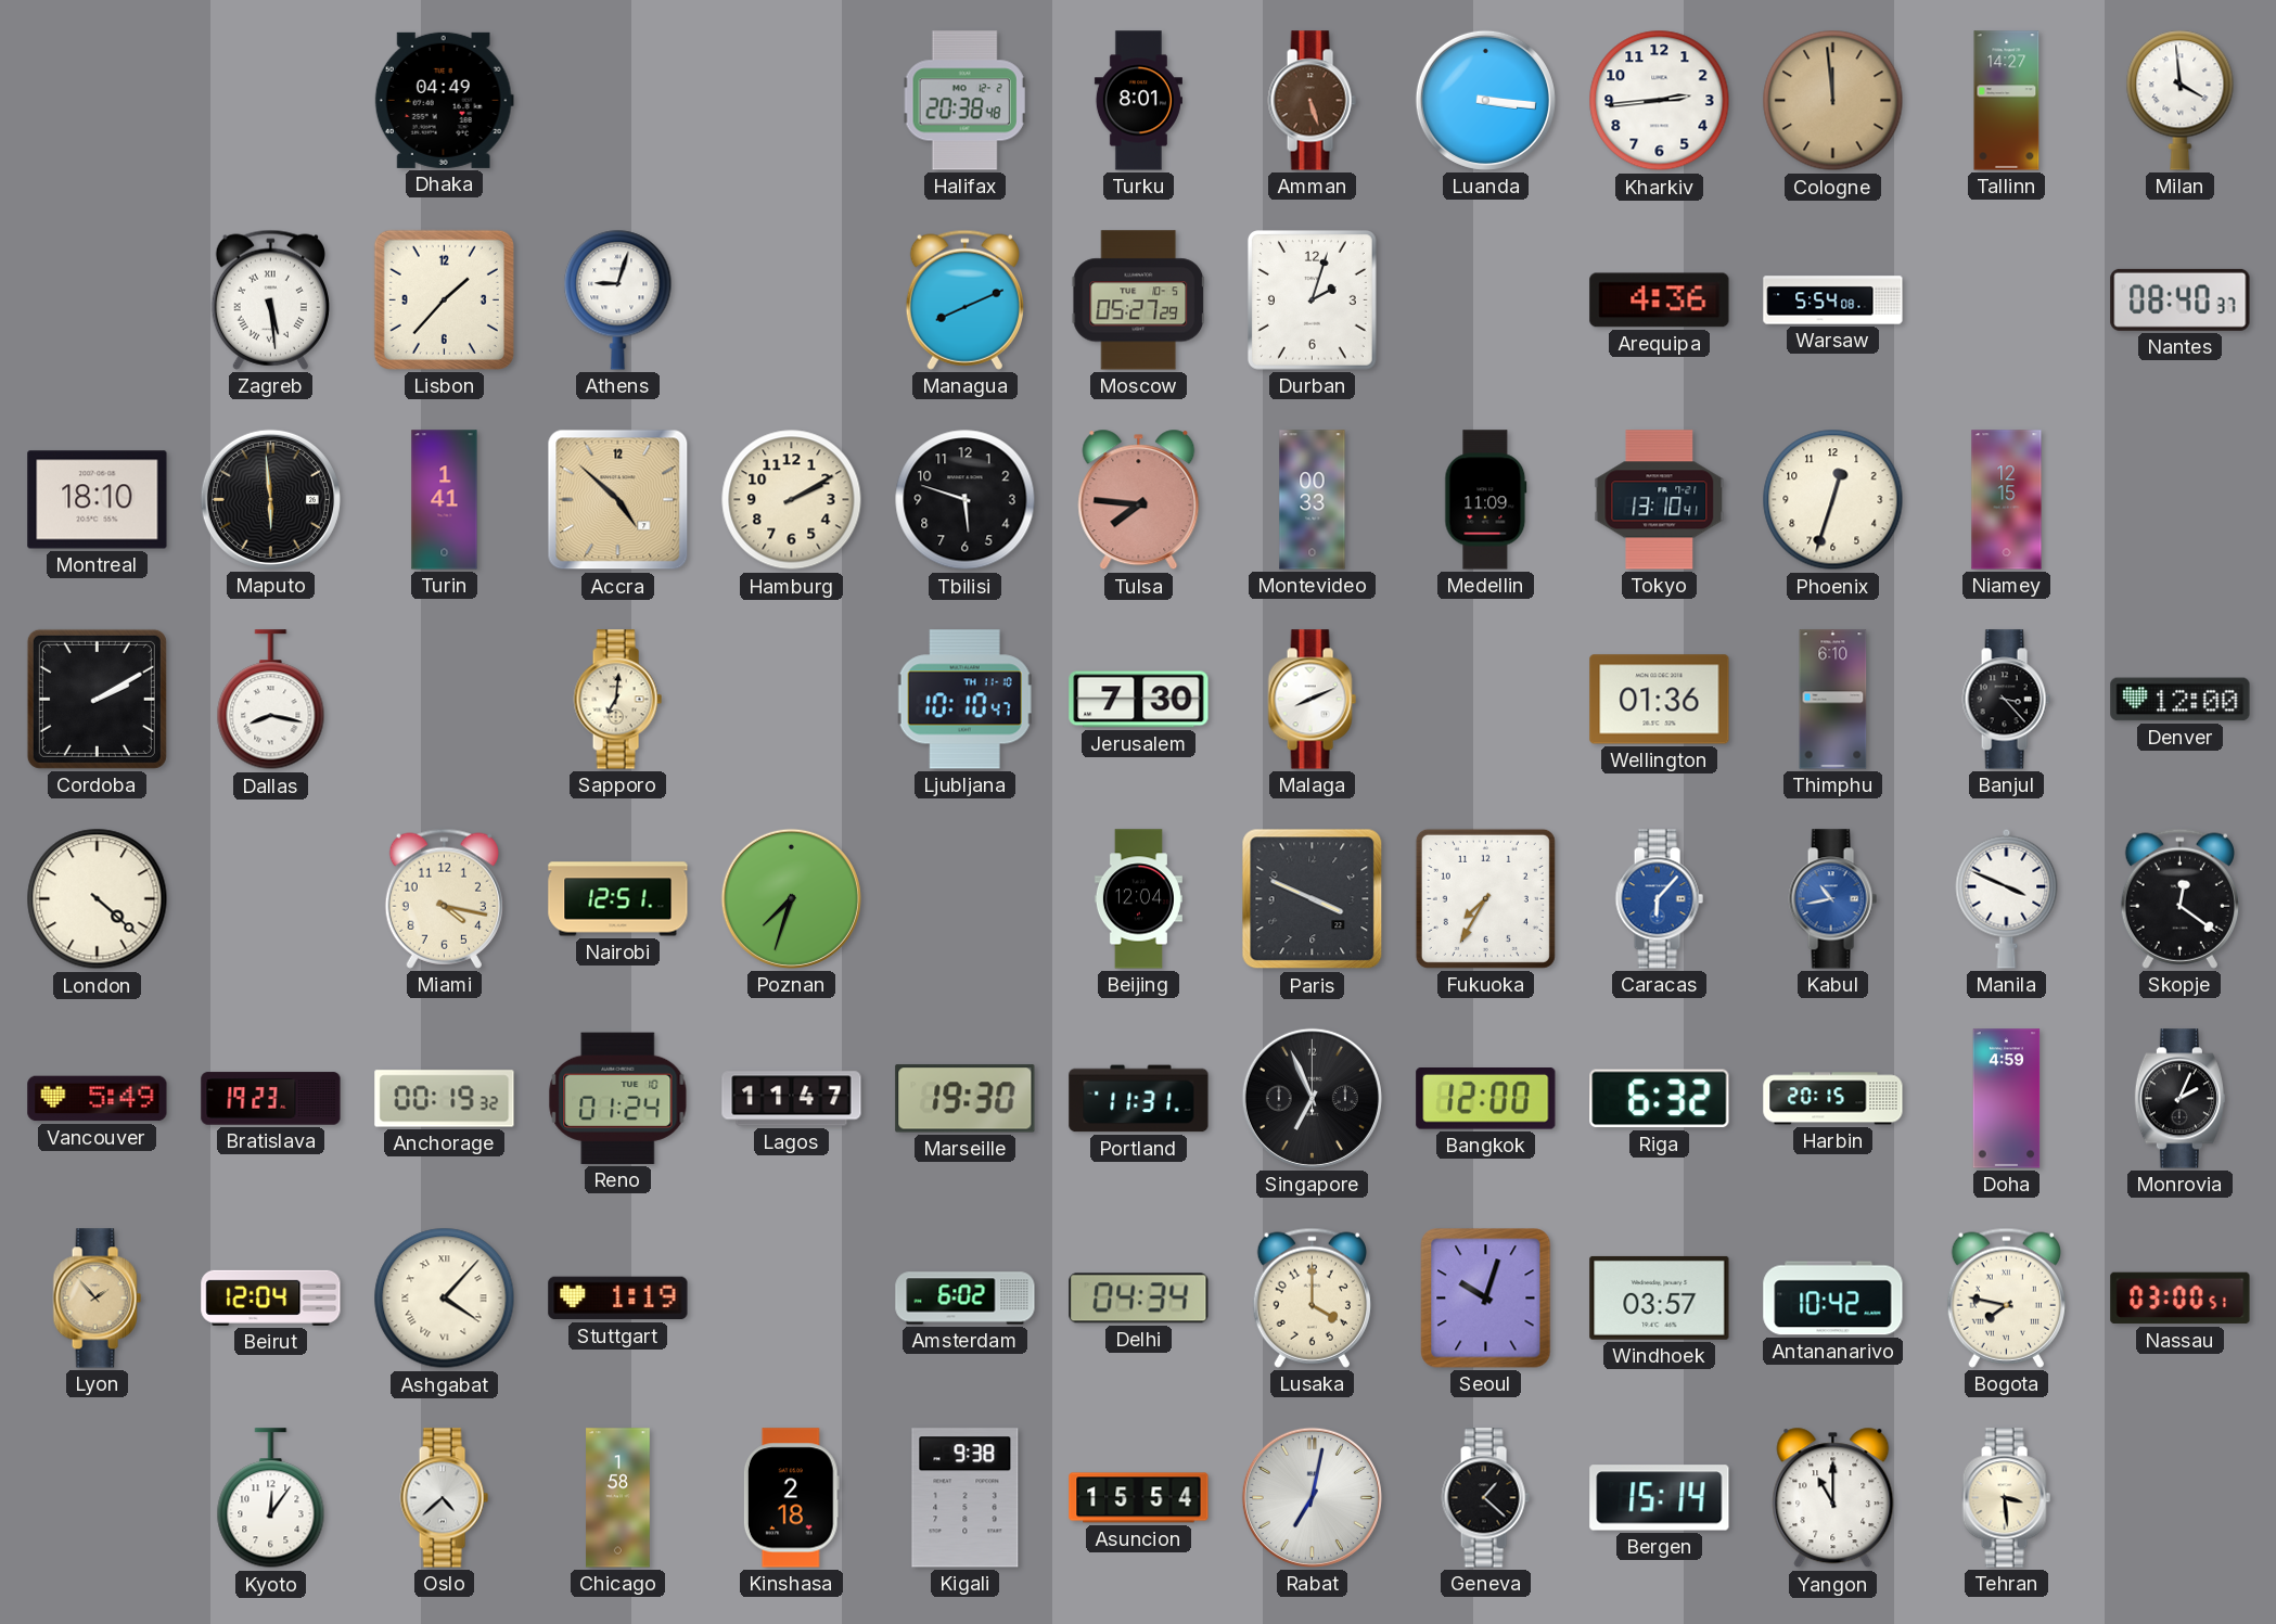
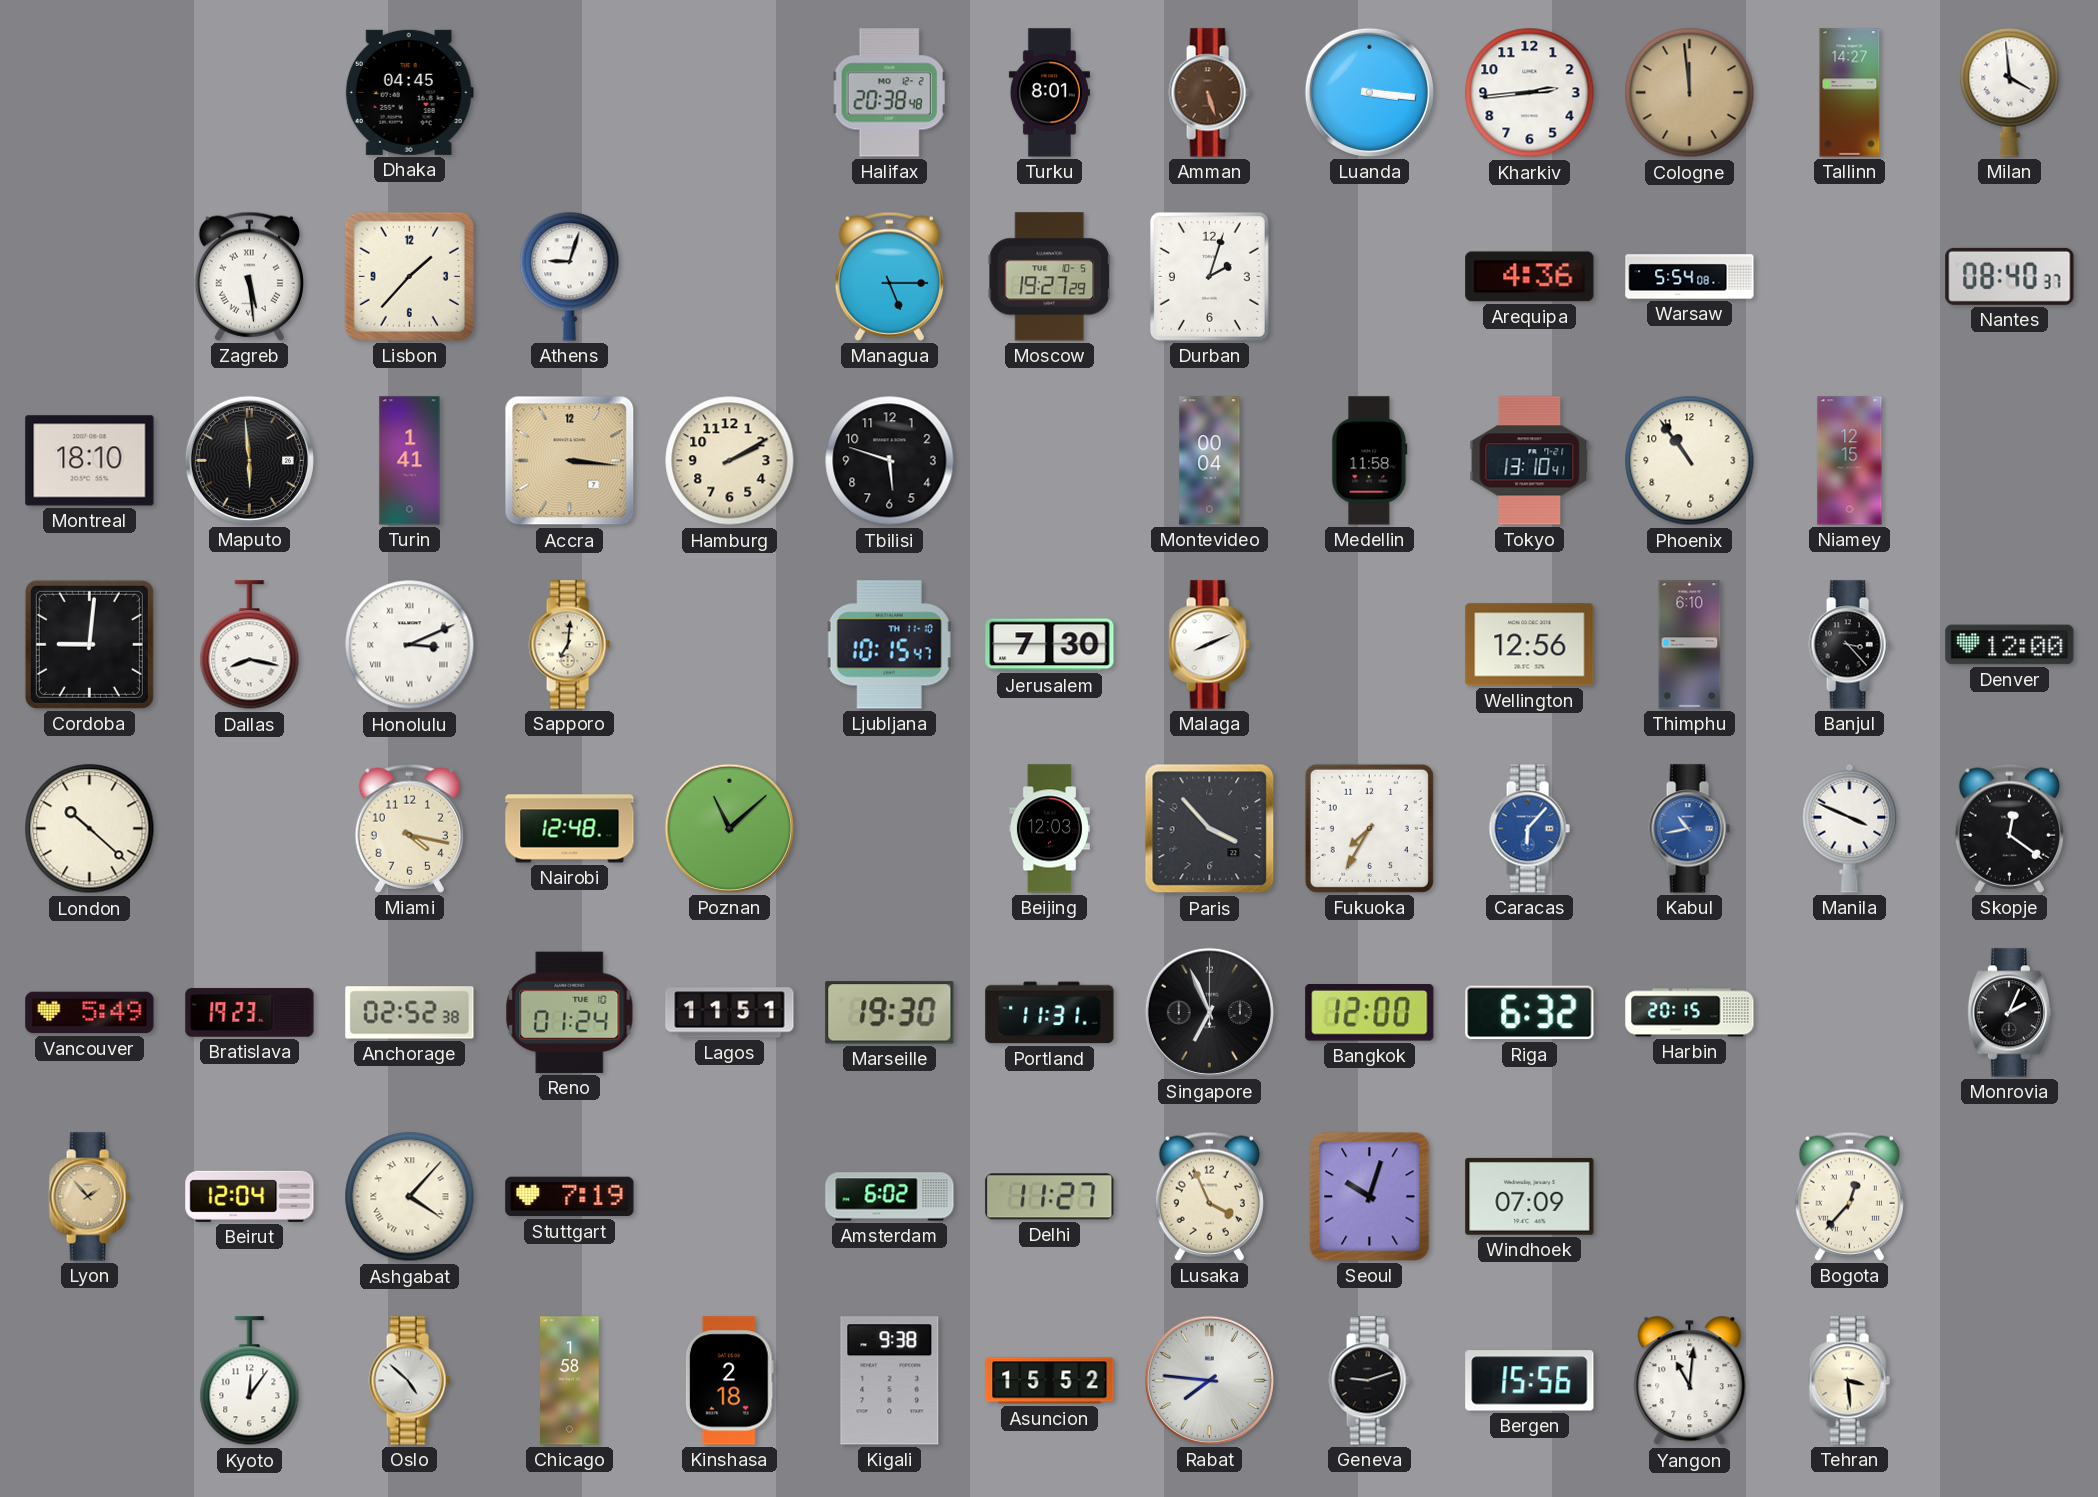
Dhaka: 04:49 -> 04:45
Managua: 8:11 -> 5:15
Moscow: 05:27 -> 19:27
Accra: 4:52 -> 3:16
Tulsa: 7:46 -> none
Montevideo: 00:33 -> 00:04
Medellin: 11:09 -> 11:58
Phoenix: 12:33 -> 10:54
Cordoba: 2:10 -> 9:01
Honolulu: none -> 3:11
Ljubljana: 10:10 -> 10:15
Wellington: 01:36 -> 12:56
London: 4:22 -> 10:22
Nairobi: 12:51 -> 12:48
Poznan: 7:33 -> 11:08
Beijing: 12:04 -> 12:03
Paris: 3:49 -> 3:53
Anchorage: 00:19 -> 02:52
Lagos: 11:47 -> 11:51
Doha: 4:59 -> none
Stuttgart: 1:19 -> 7:19
Delhi: 04:34 -> 11:27
Lusaka: 4:00 -> 3:56
Windhoek: 03:57 -> 07:09
Antananarivo: 10:42 -> none
Bogota: 7:47 -> 12:37
Nassau: 03:00 -> none
Oslo: 4:38 -> 4:52
Asuncion: 15:54 -> 15:52
Rabat: 7:02 -> 7:46
Geneva: 1:22 -> 9:12
Bergen: 15:14 -> 15:56
Yangon: 11:00 -> 11:01
